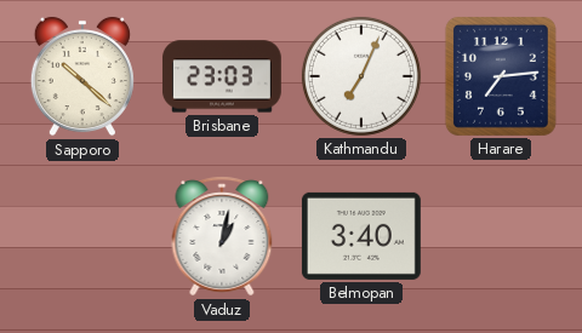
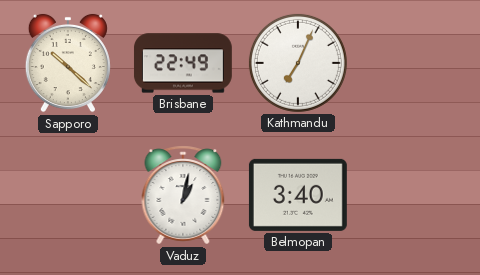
Brisbane: 23:03 -> 22:49
Harare: 7:14 -> none
